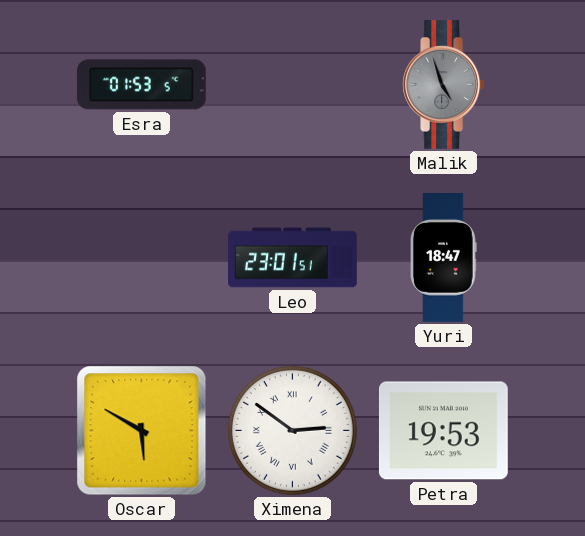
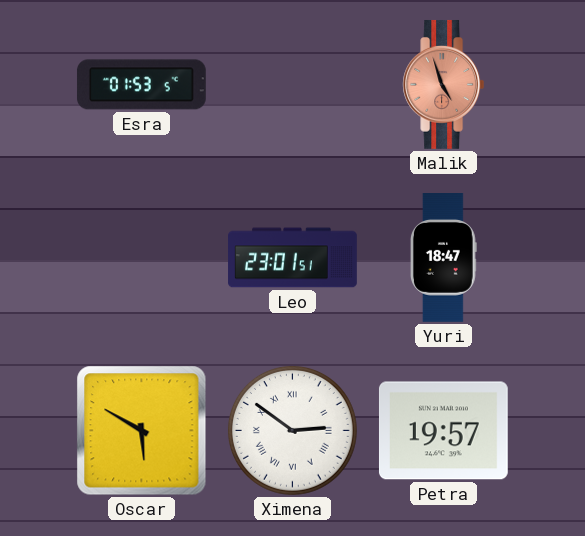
Malik dial: grey -> salmon
Petra: 19:53 -> 19:57
